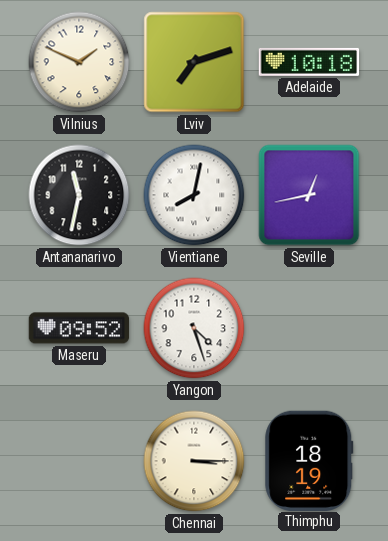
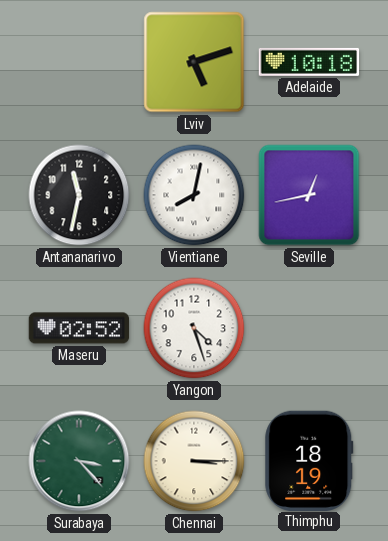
Vilnius: 1:49 -> none
Lviv: 7:12 -> 5:12
Maseru: 09:52 -> 02:52
Surabaya: none -> 3:23
